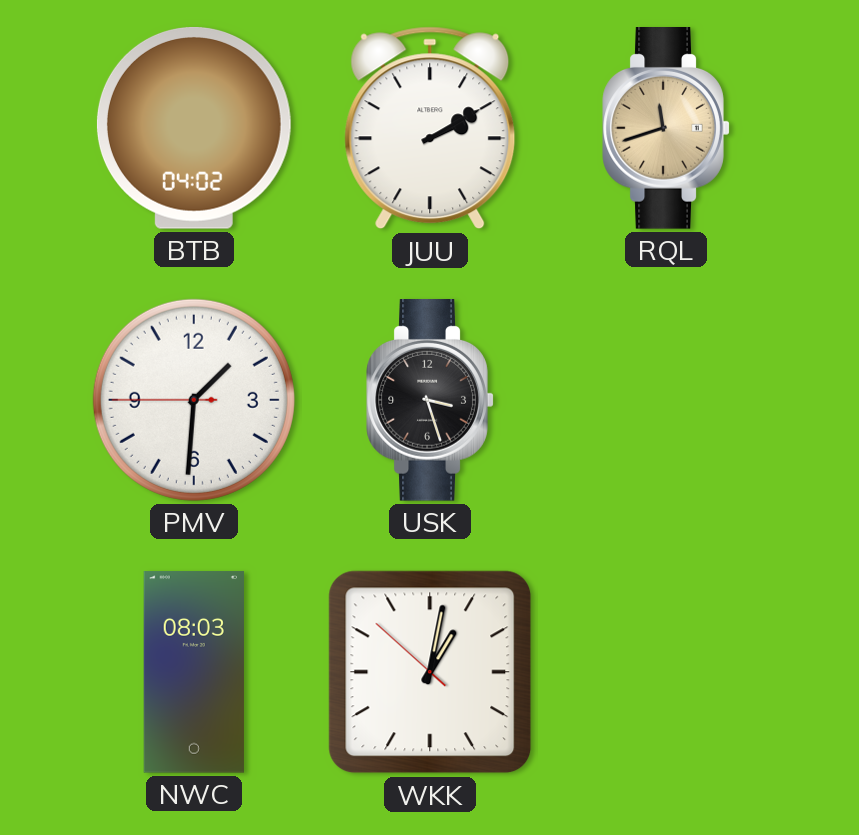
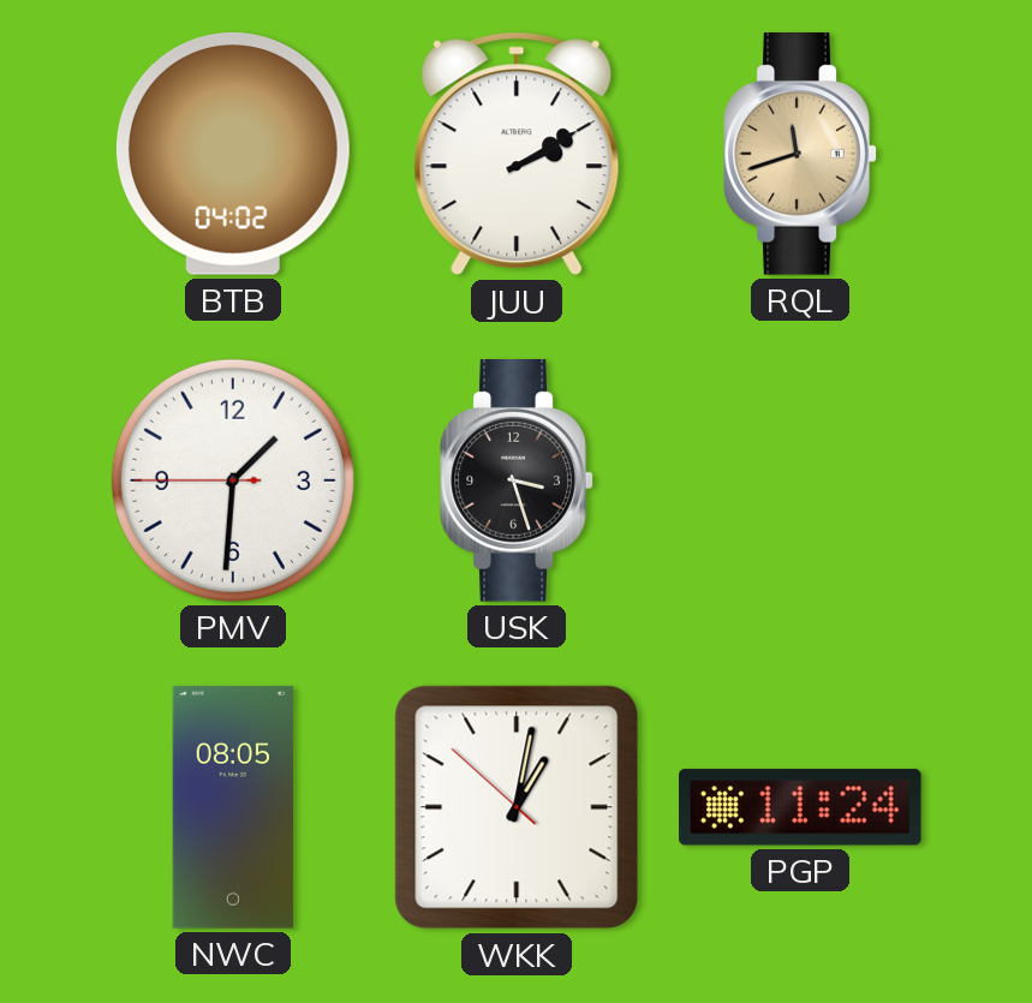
NWC: 08:03 -> 08:05
PGP: none -> 11:24
